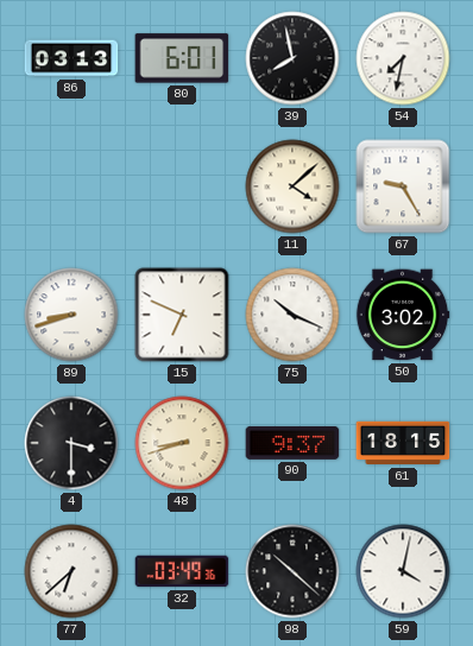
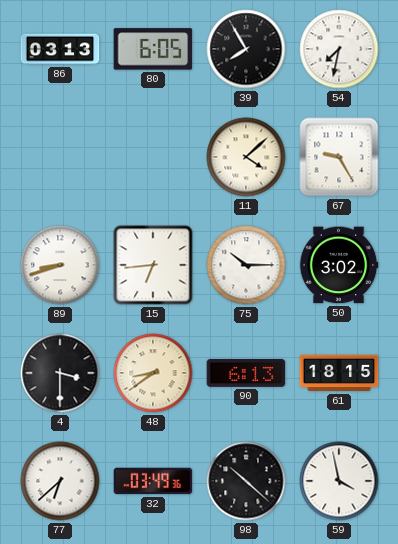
80: 6:01 -> 6:05
39: 7:58 -> 7:55
15: 6:49 -> 6:44
75: 10:19 -> 10:15
48: 8:42 -> 8:39
90: 9:37 -> 6:13
59: 4:02 -> 3:58
